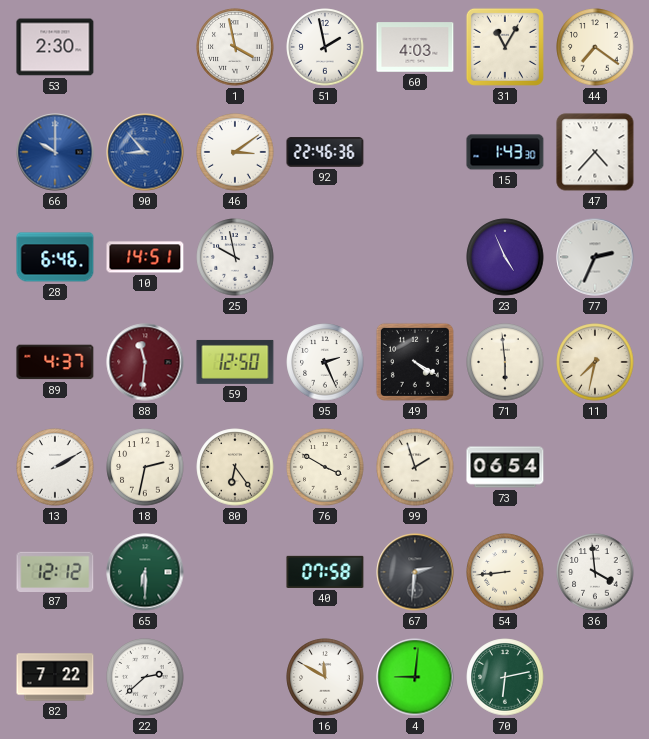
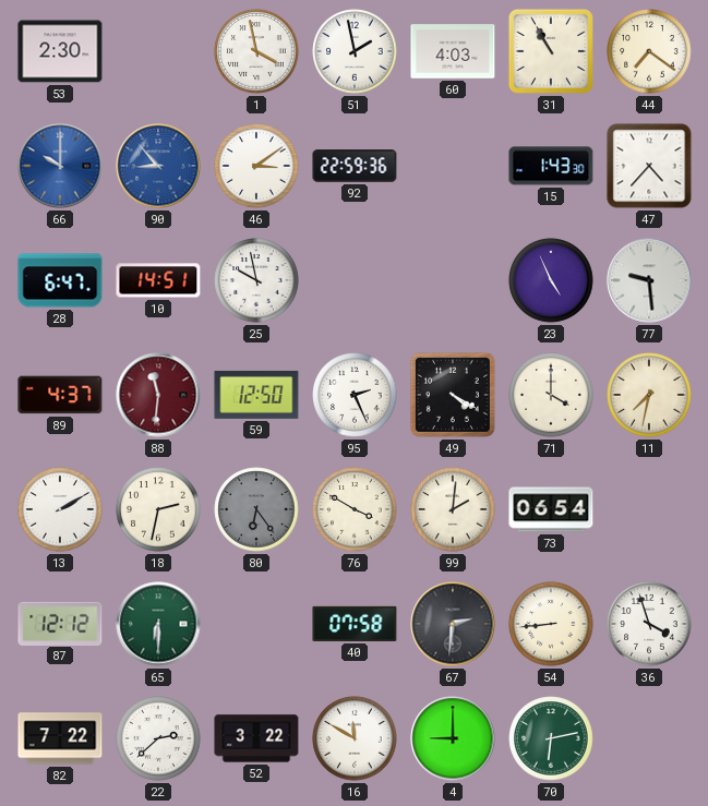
31: 11:05 -> 10:55
92: 22:46 -> 22:59
28: 6:46 -> 6:47
77: 2:34 -> 9:29
71: 5:59 -> 4:00
80 dial: cream -> grey
99: 1:57 -> 2:01
36: 3:59 -> 3:57
52: none -> 3:22
4: 9:01 -> 9:00
